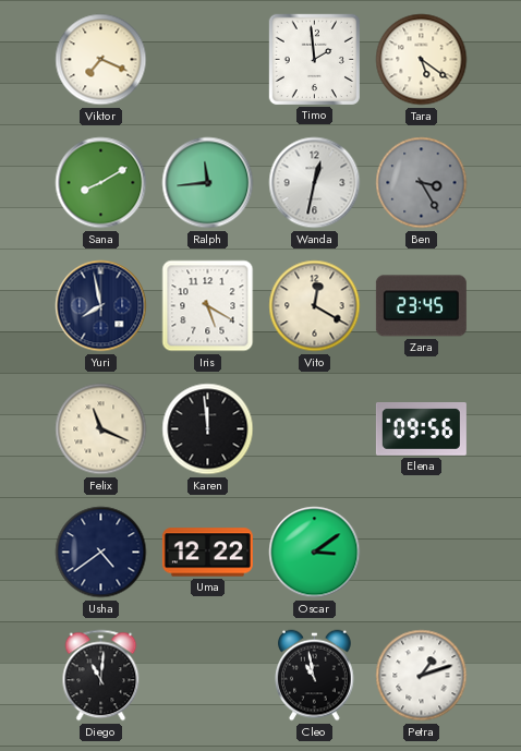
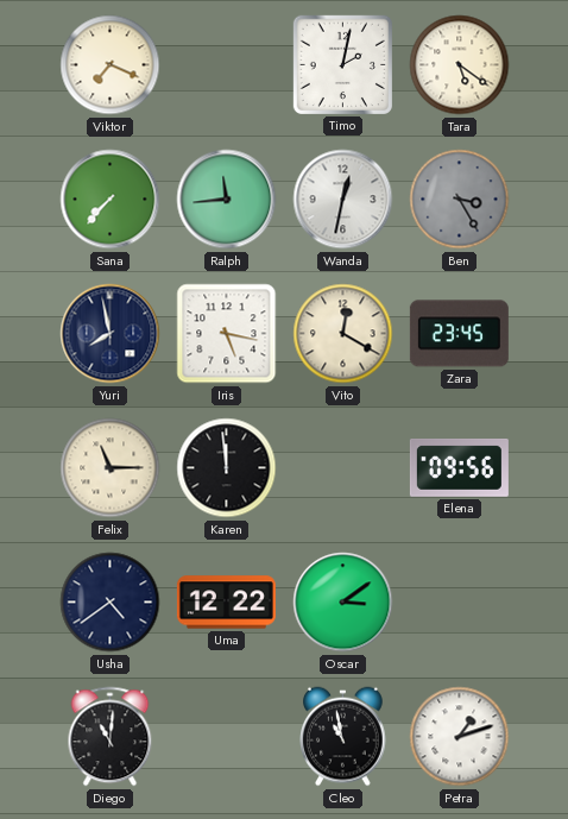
Timo: 1:59 -> 2:02
Sana: 8:10 -> 7:37
Iris: 5:20 -> 5:17
Felix: 11:19 -> 11:15
